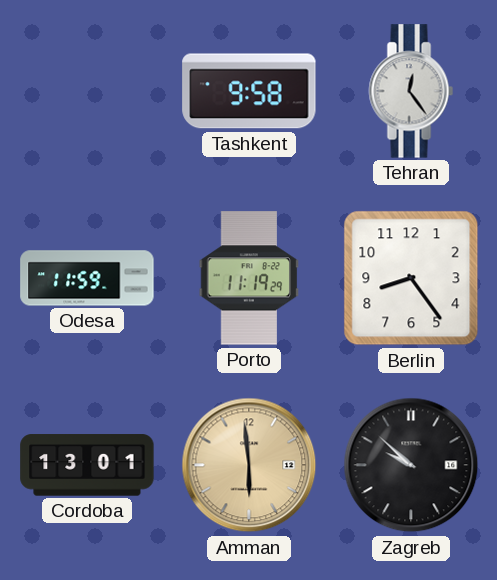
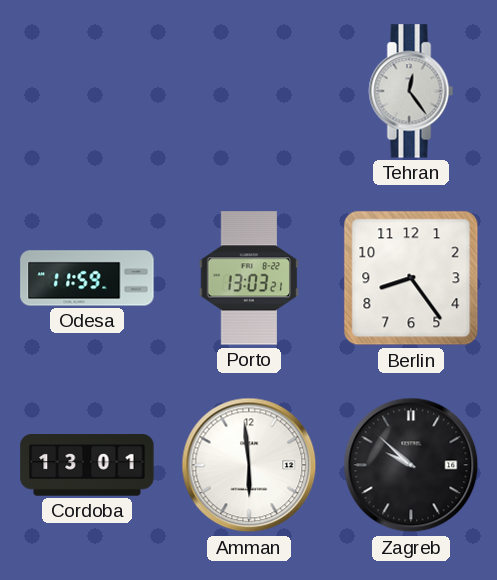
Tashkent: 9:58 -> none
Porto: 11:19 -> 13:03
Amman dial: champagne -> white
